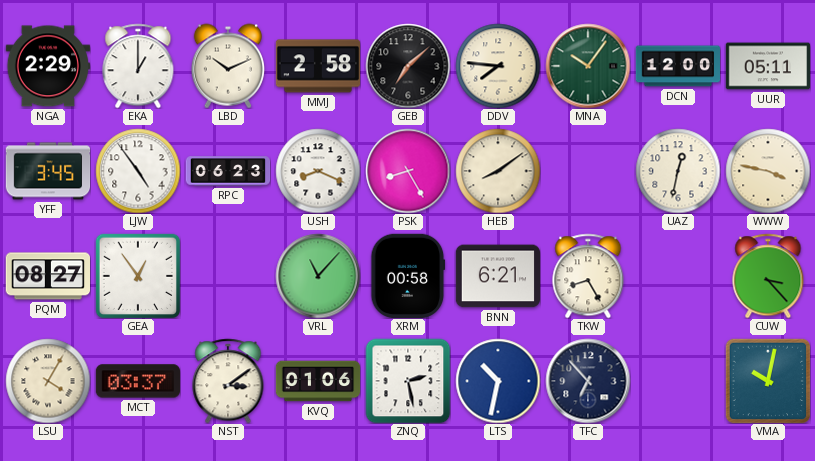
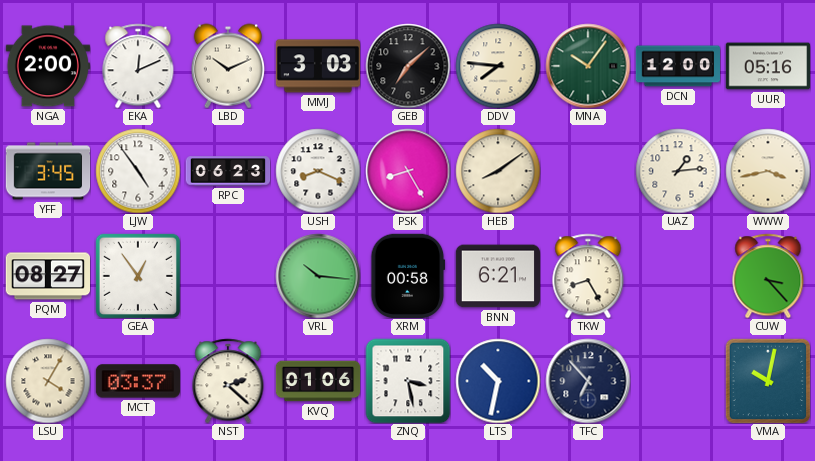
NGA: 2:29 -> 2:00
EKA: 1:00 -> 12:11
MMJ: 2:58 -> 3:03
UUR: 05:11 -> 05:16
UAZ: 12:32 -> 1:14
WWW: 3:47 -> 3:43
VRL: 11:07 -> 10:16
NST: 3:09 -> 2:22
ZNQ: 2:28 -> 3:28
